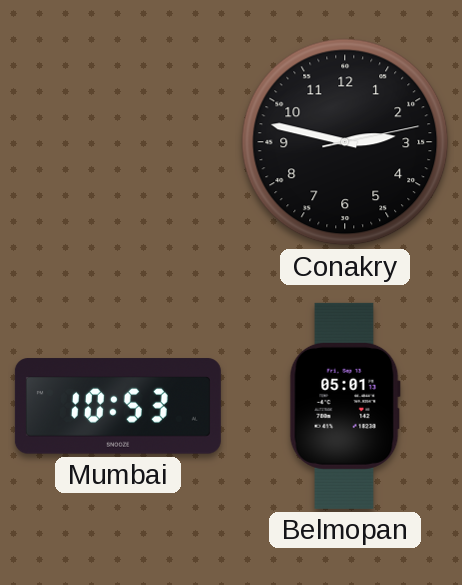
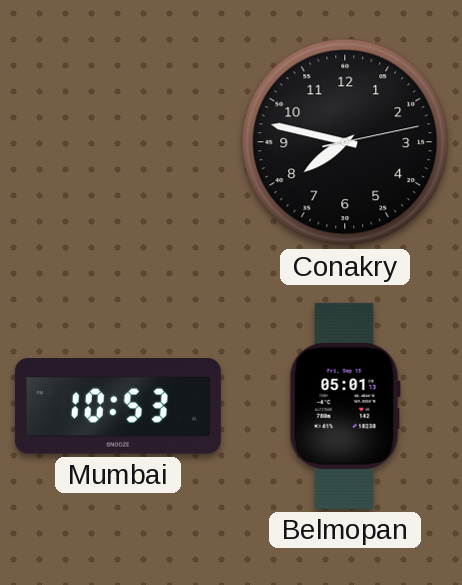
Conakry: 2:47 -> 7:47
